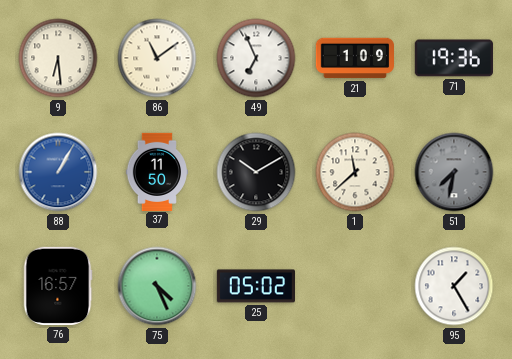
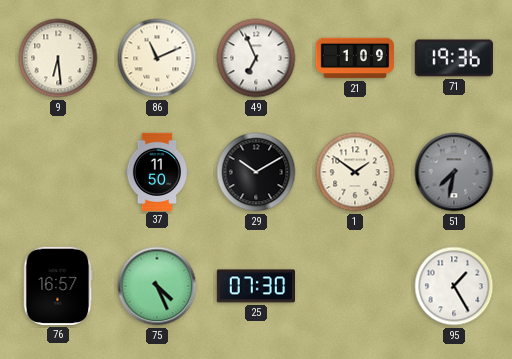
86: 11:09 -> 11:11
88: 1:05 -> none
1: 11:38 -> 1:51
25: 05:02 -> 07:30
